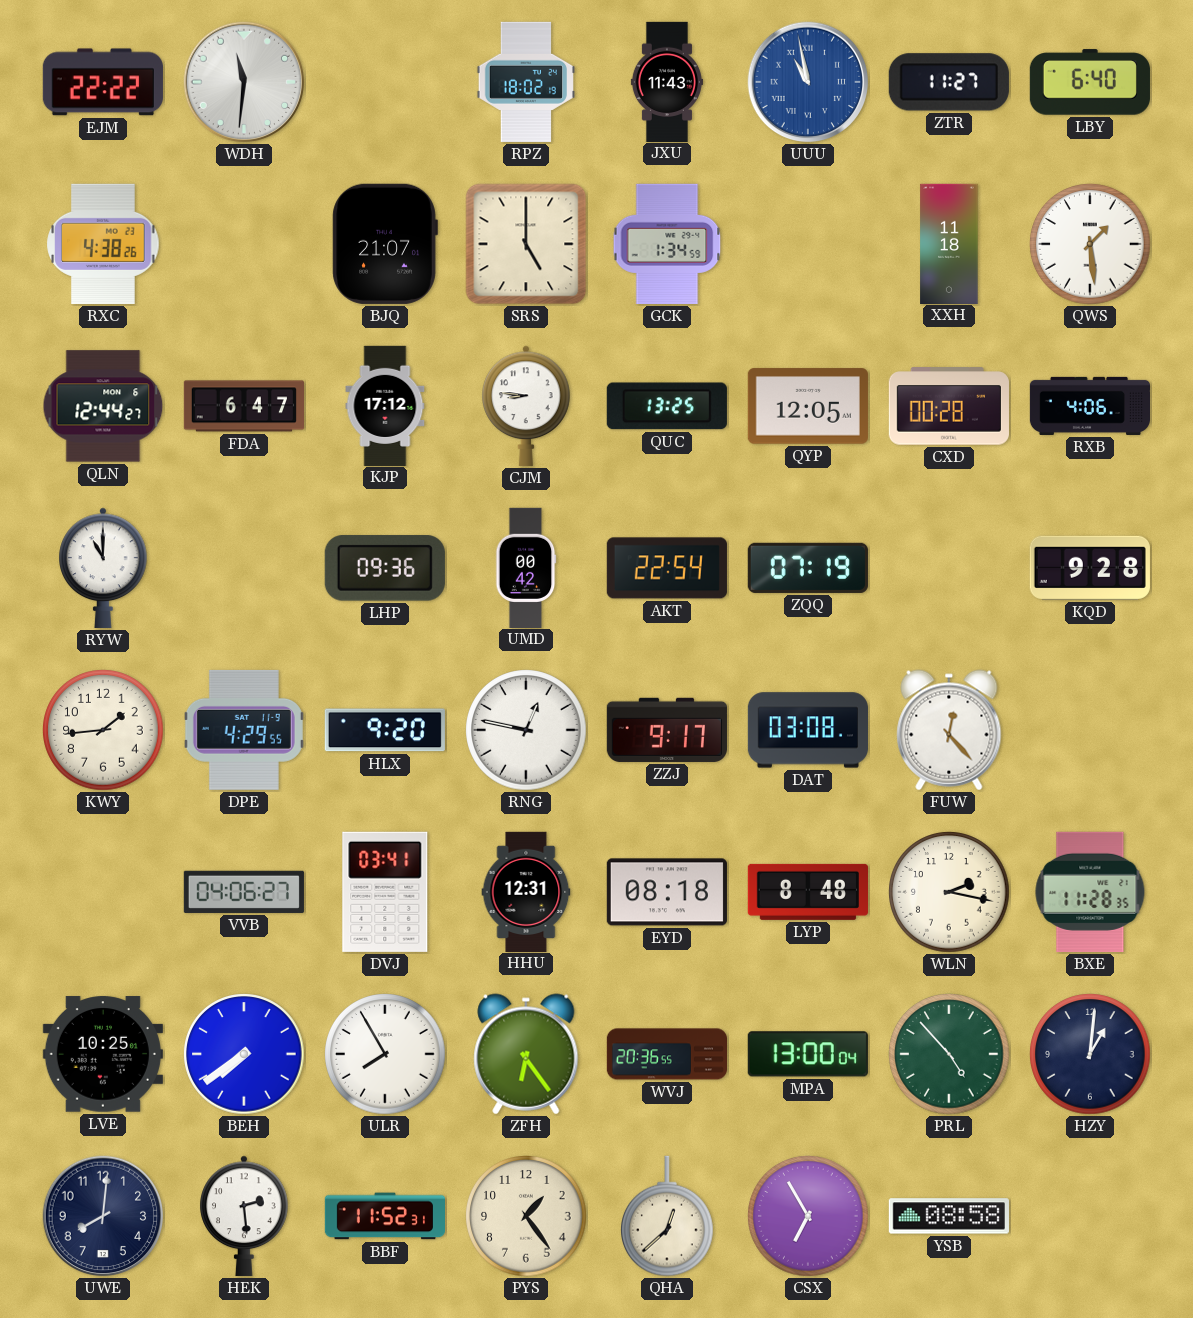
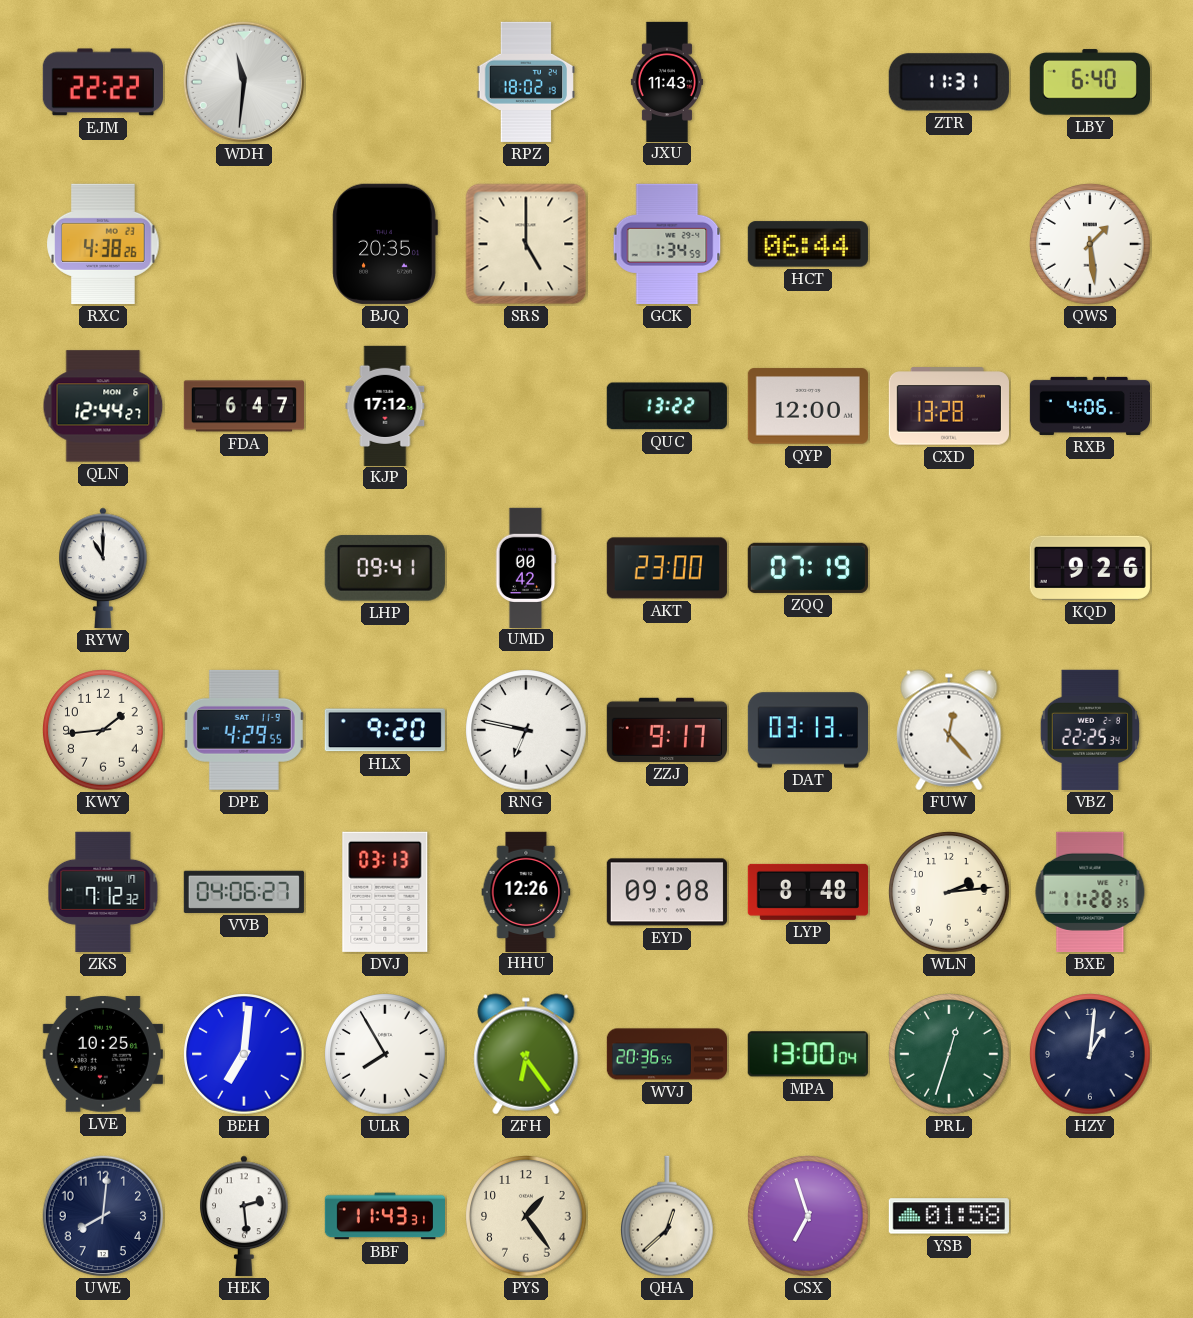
UUU: 10:58 -> none
ZTR: 11:27 -> 11:31
BJQ: 21:07 -> 20:35
HCT: none -> 06:44
XXH: 11:18 -> none
CJM: 8:46 -> none
QUC: 13:25 -> 13:22
QYP: 12:05 -> 12:00
CXD: 00:28 -> 13:28
LHP: 09:36 -> 09:41
AKT: 22:54 -> 23:00
KQD: 9:28 -> 9:26
RNG: 12:47 -> 6:47
DAT: 03:08 -> 03:13
VBZ: none -> 22:25
ZKS: none -> 7:12
DVJ: 03:41 -> 03:13
HHU: 12:31 -> 12:26
EYD: 08:18 -> 09:08
WLN: 2:17 -> 2:14
BEH: 7:39 -> 7:01
PRL: 4:53 -> 12:33
BBF: 11:52 -> 11:43
CSX: 6:55 -> 6:57
YSB: 08:58 -> 01:58
